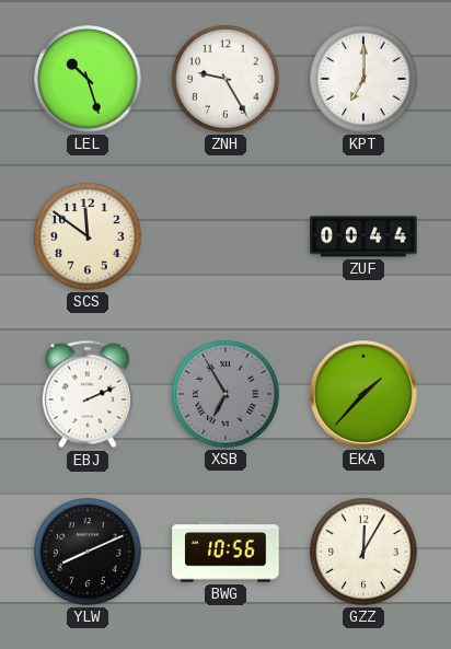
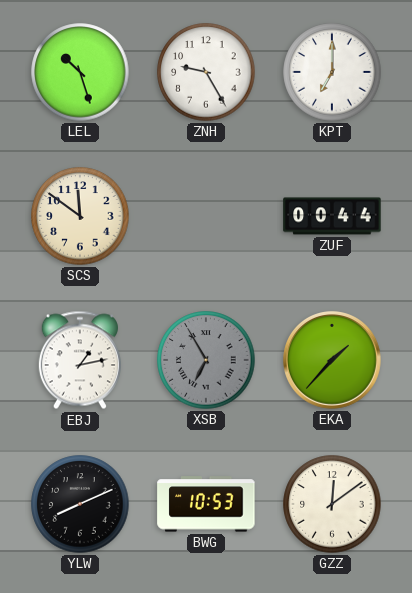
EBJ: 2:11 -> 1:13
BWG: 10:56 -> 10:53
GZZ: 12:05 -> 12:09
